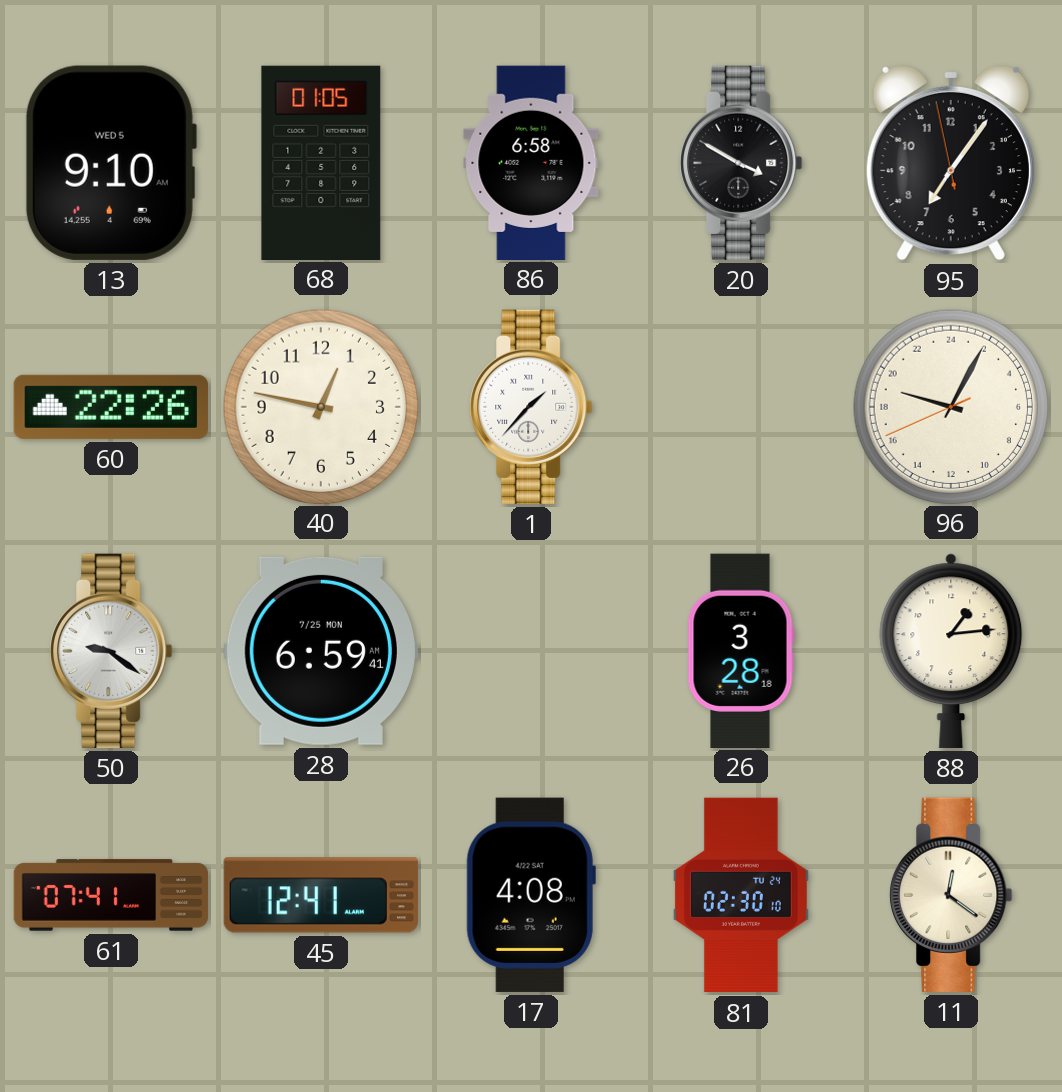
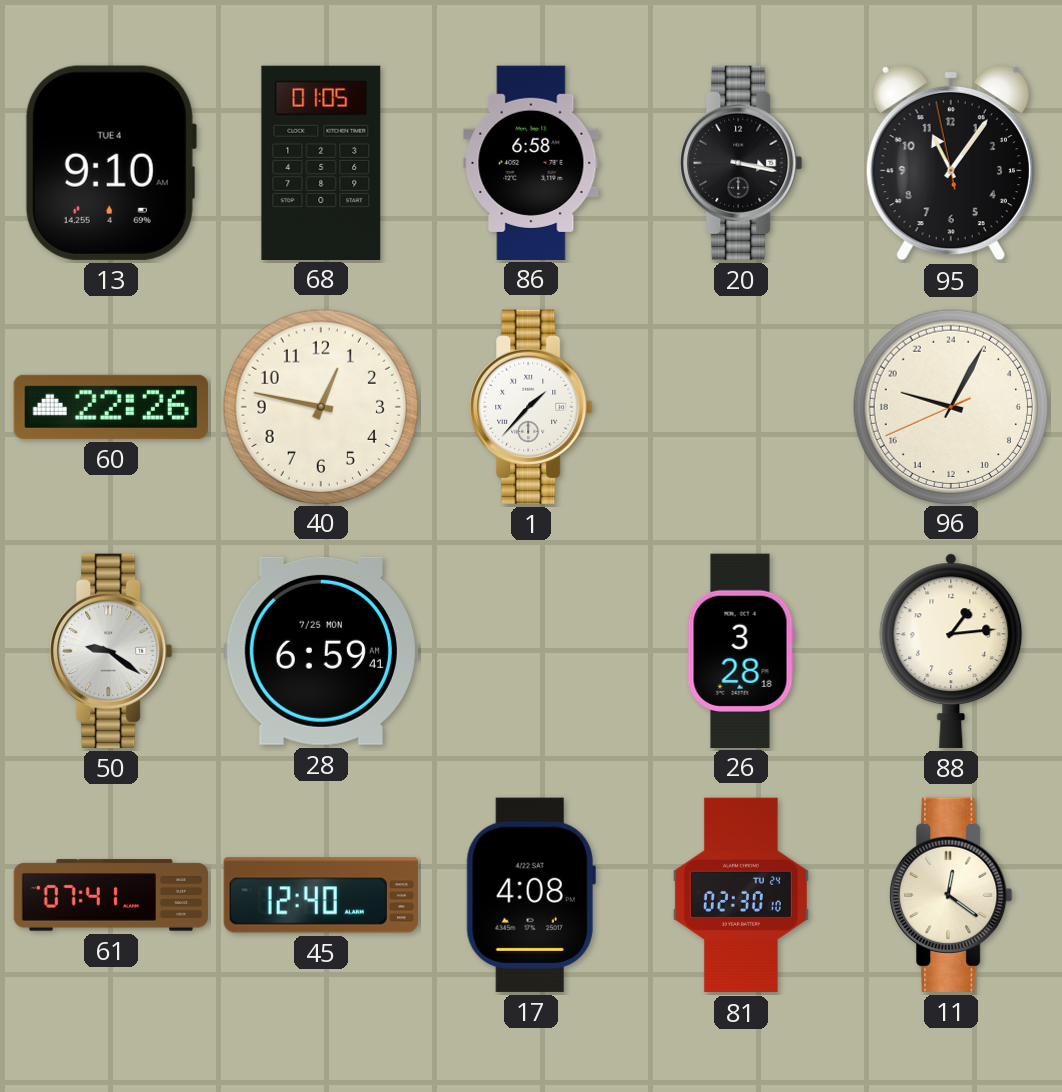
13 date: WED 5 -> TUE 4
20: 3:50 -> 3:17
95: 7:05 -> 11:05
45: 12:41 -> 12:40
